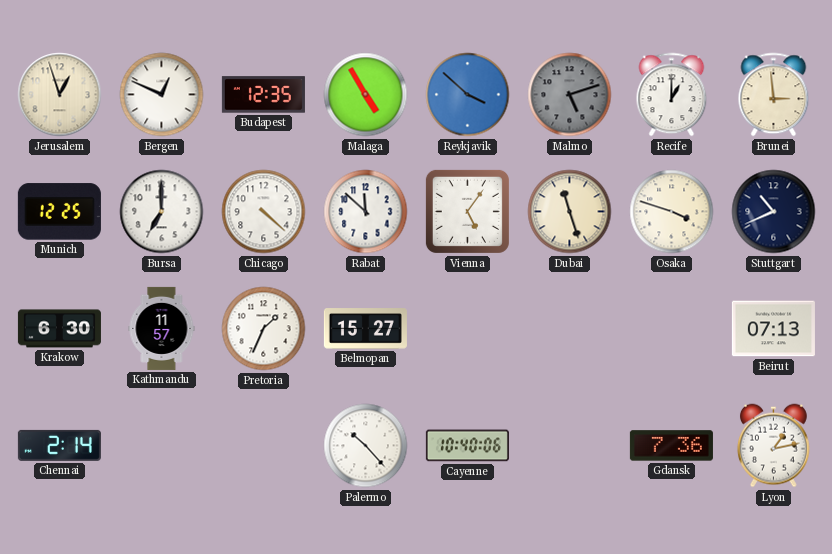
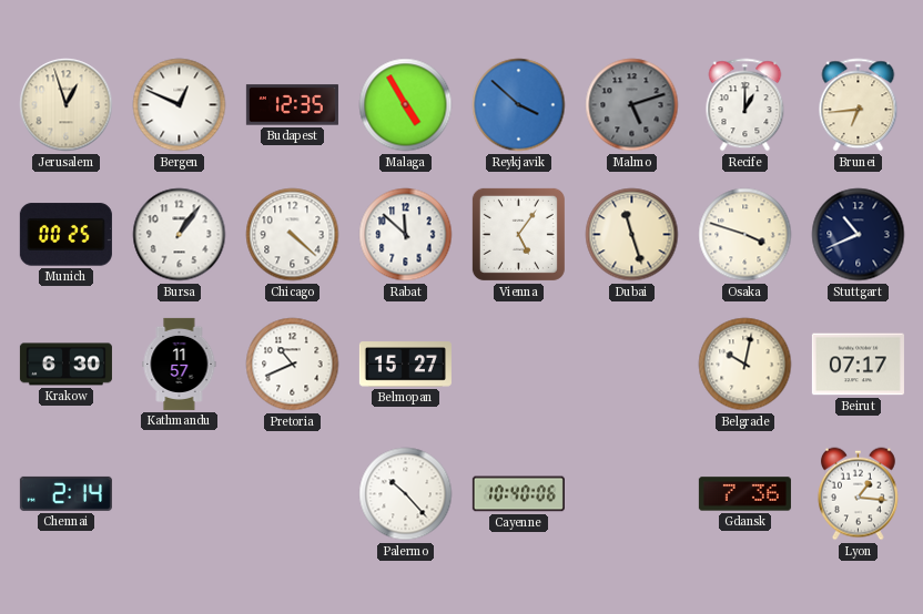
Brunei: 2:59 -> 6:44
Munich: 12:25 -> 00:25
Bursa: 7:00 -> 1:06
Pretoria: 1:34 -> 10:41
Belgrade: none -> 10:02
Beirut: 07:13 -> 07:17
Lyon: 1:13 -> 1:16
